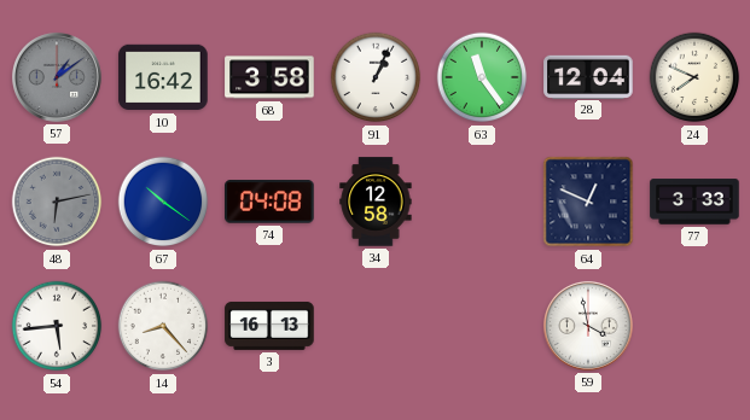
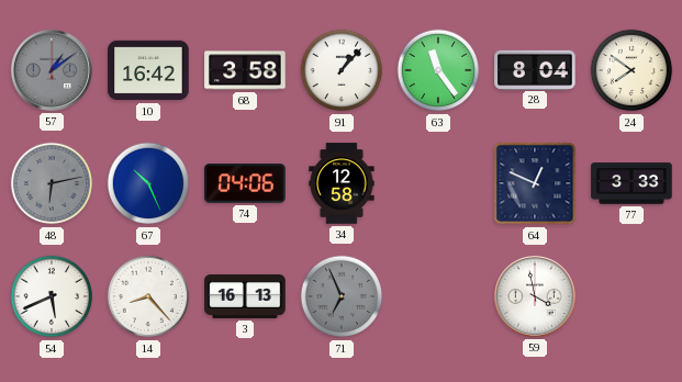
91: 1:04 -> 1:07
28: 12:04 -> 8:04
24: 7:49 -> 7:51
67: 10:21 -> 10:26
74: 04:08 -> 04:06
54: 5:44 -> 5:41
71: none -> 6:56
